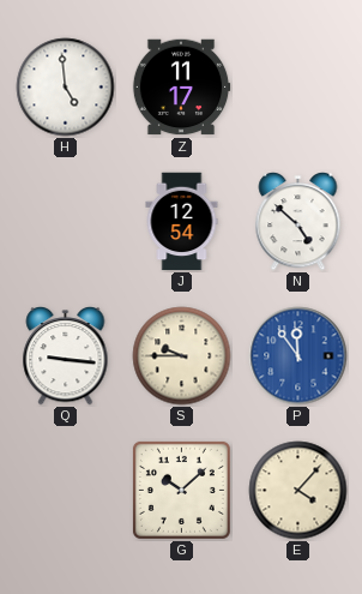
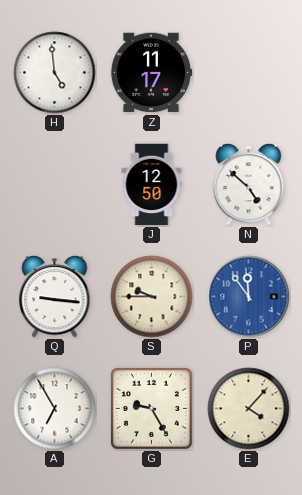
J: 12:54 -> 12:50
A: none -> 6:55
G: 10:08 -> 9:25
